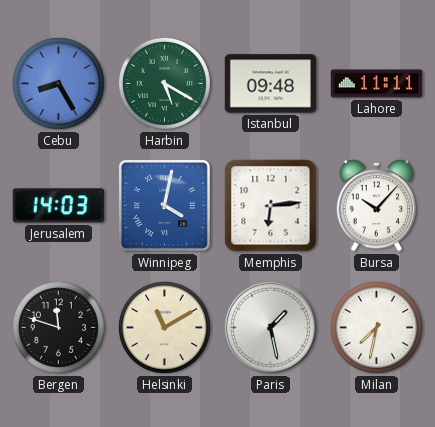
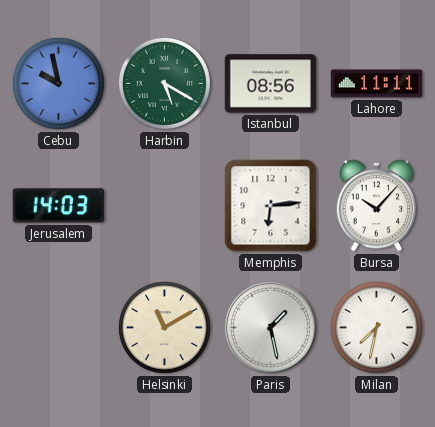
Cebu: 8:25 -> 9:58
Istanbul: 09:48 -> 08:56
Winnipeg: 4:02 -> none
Bergen: 11:48 -> none
